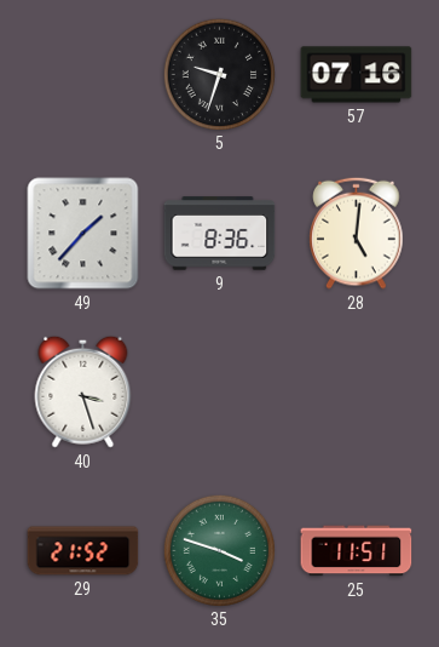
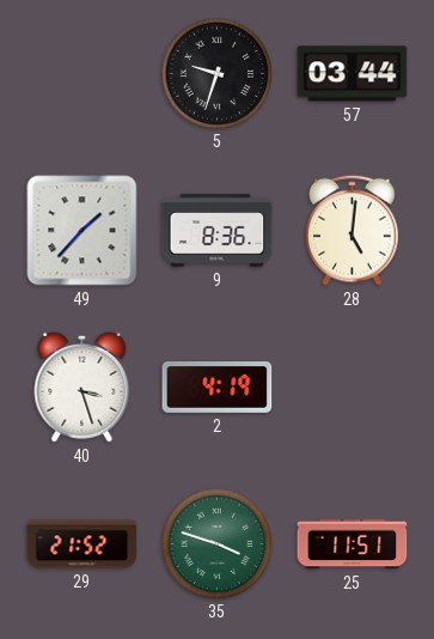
57: 07:16 -> 03:44
2: none -> 4:19
